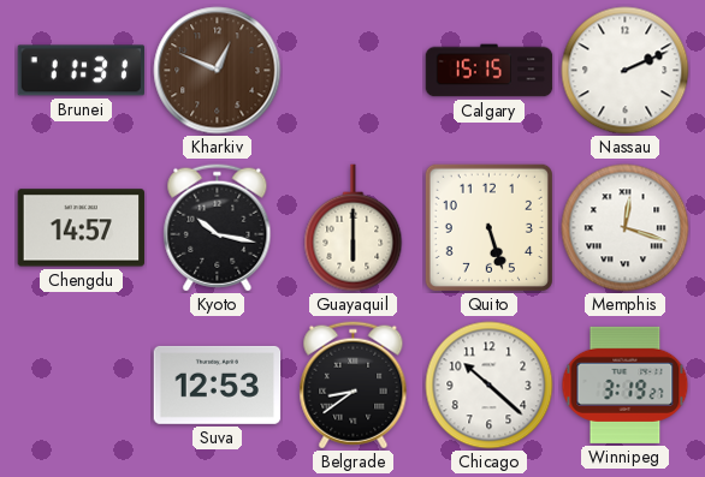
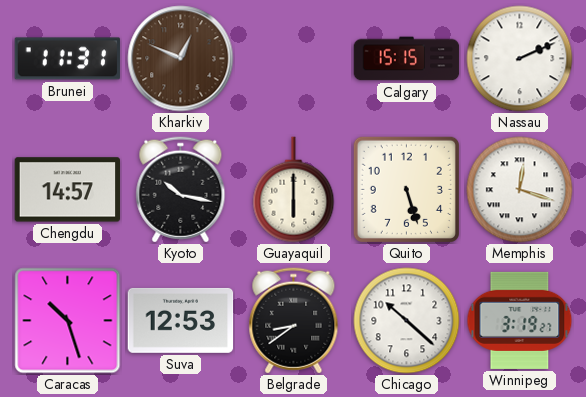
Caracas: none -> 10:27
